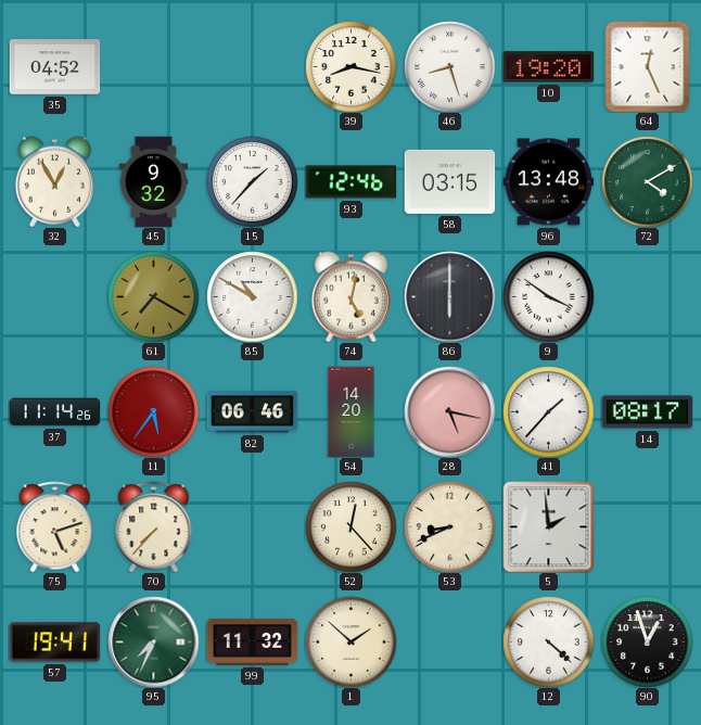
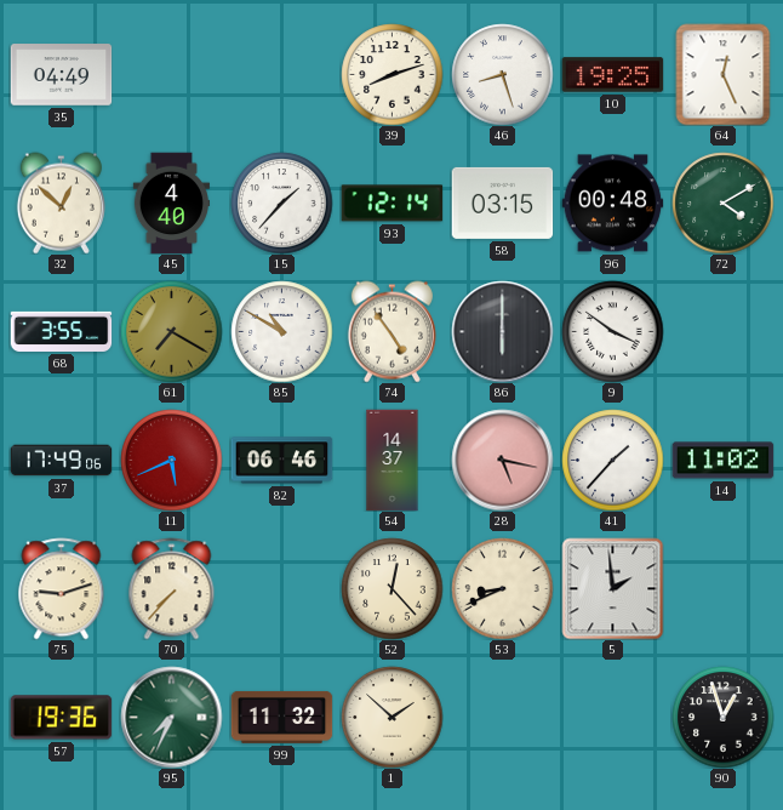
35: 04:52 -> 04:49
39: 8:17 -> 8:12
10: 19:20 -> 19:25
32: 12:55 -> 12:52
45: 9:32 -> 4:40
93: 12:46 -> 12:14
96: 13:48 -> 00:48
68: none -> 3:55
74: 5:02 -> 4:54
37: 11:14 -> 17:49
11: 5:36 -> 5:41
54: 14:20 -> 14:37
14: 08:17 -> 11:02
75: 5:12 -> 9:12
57: 19:41 -> 19:36
12: 4:22 -> none
